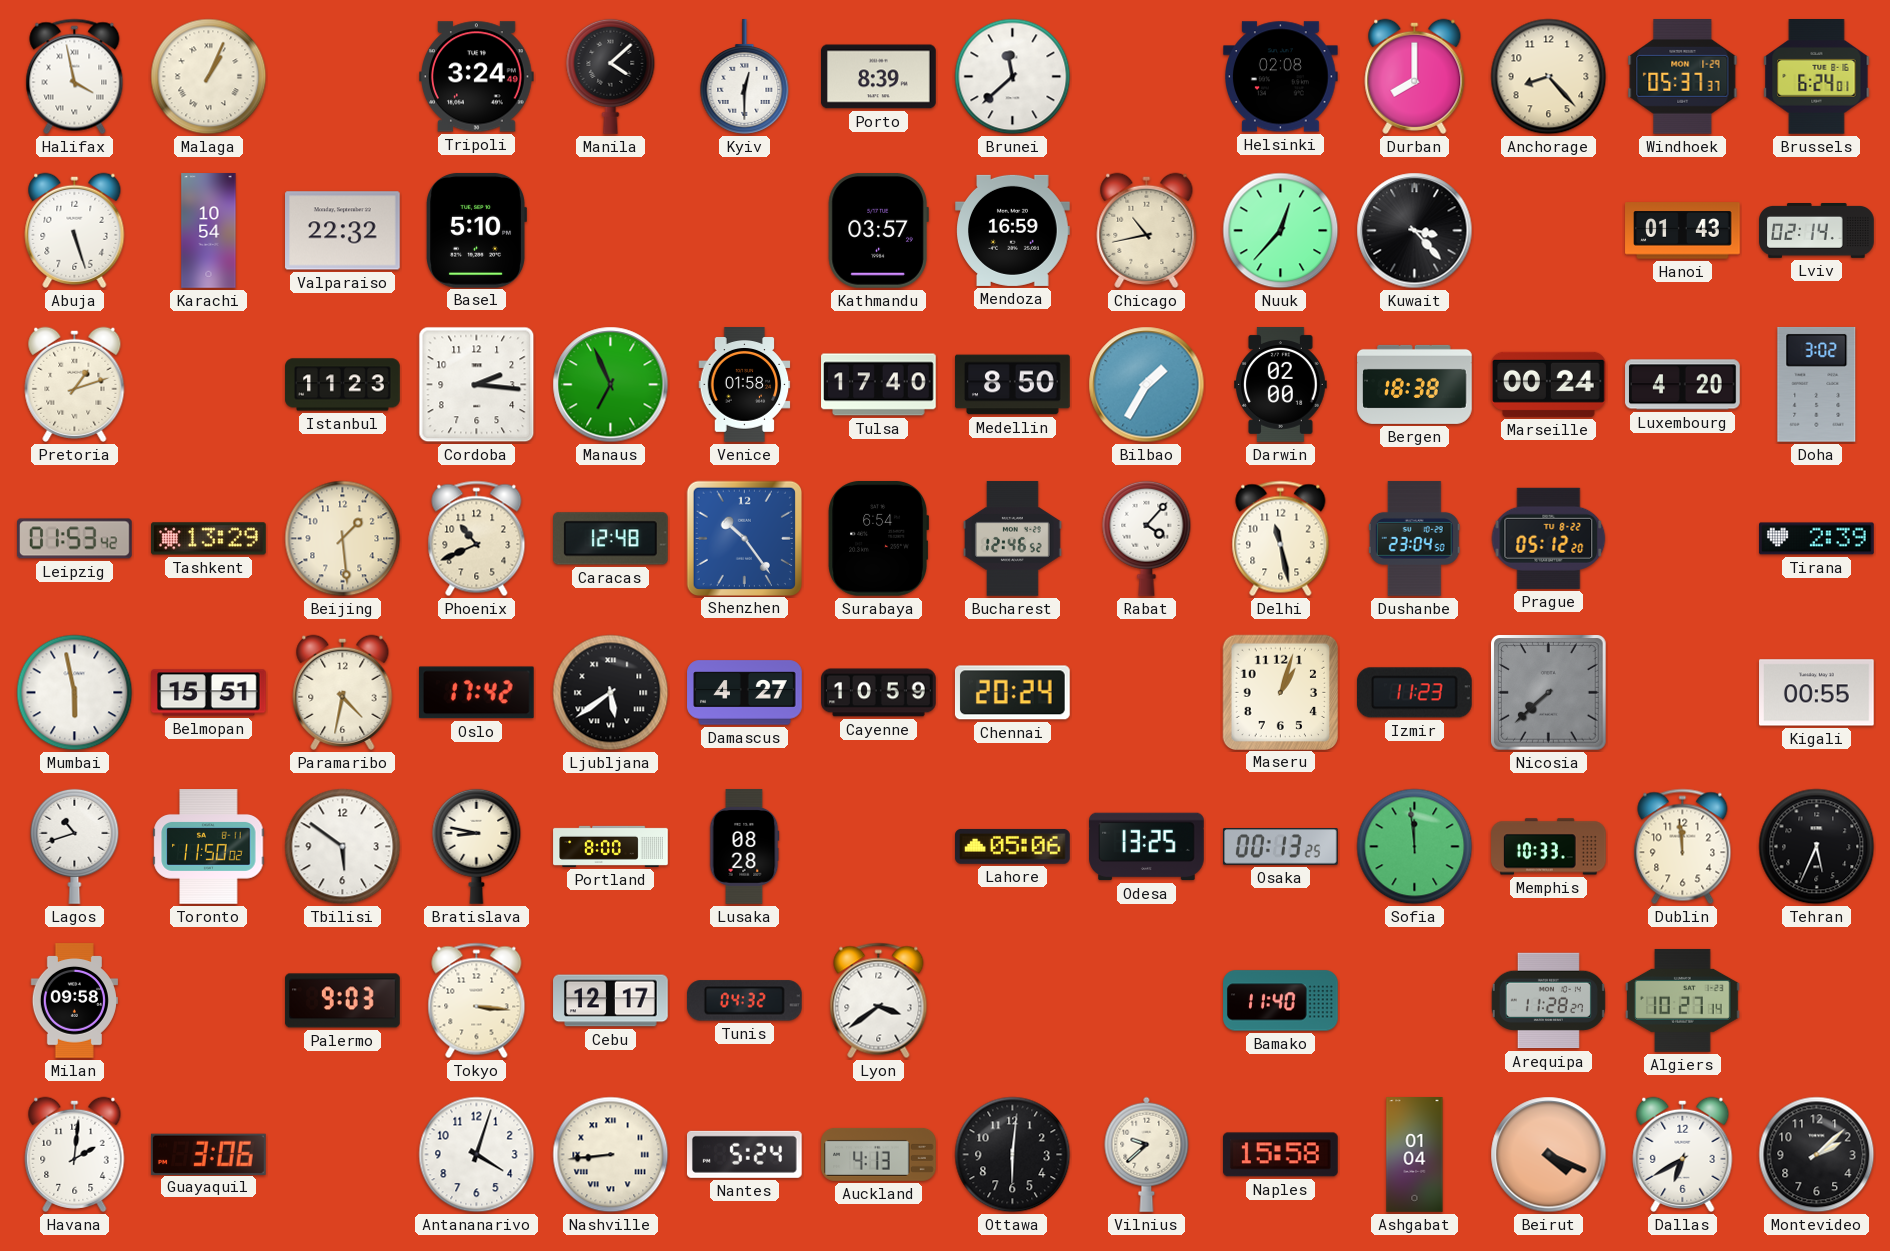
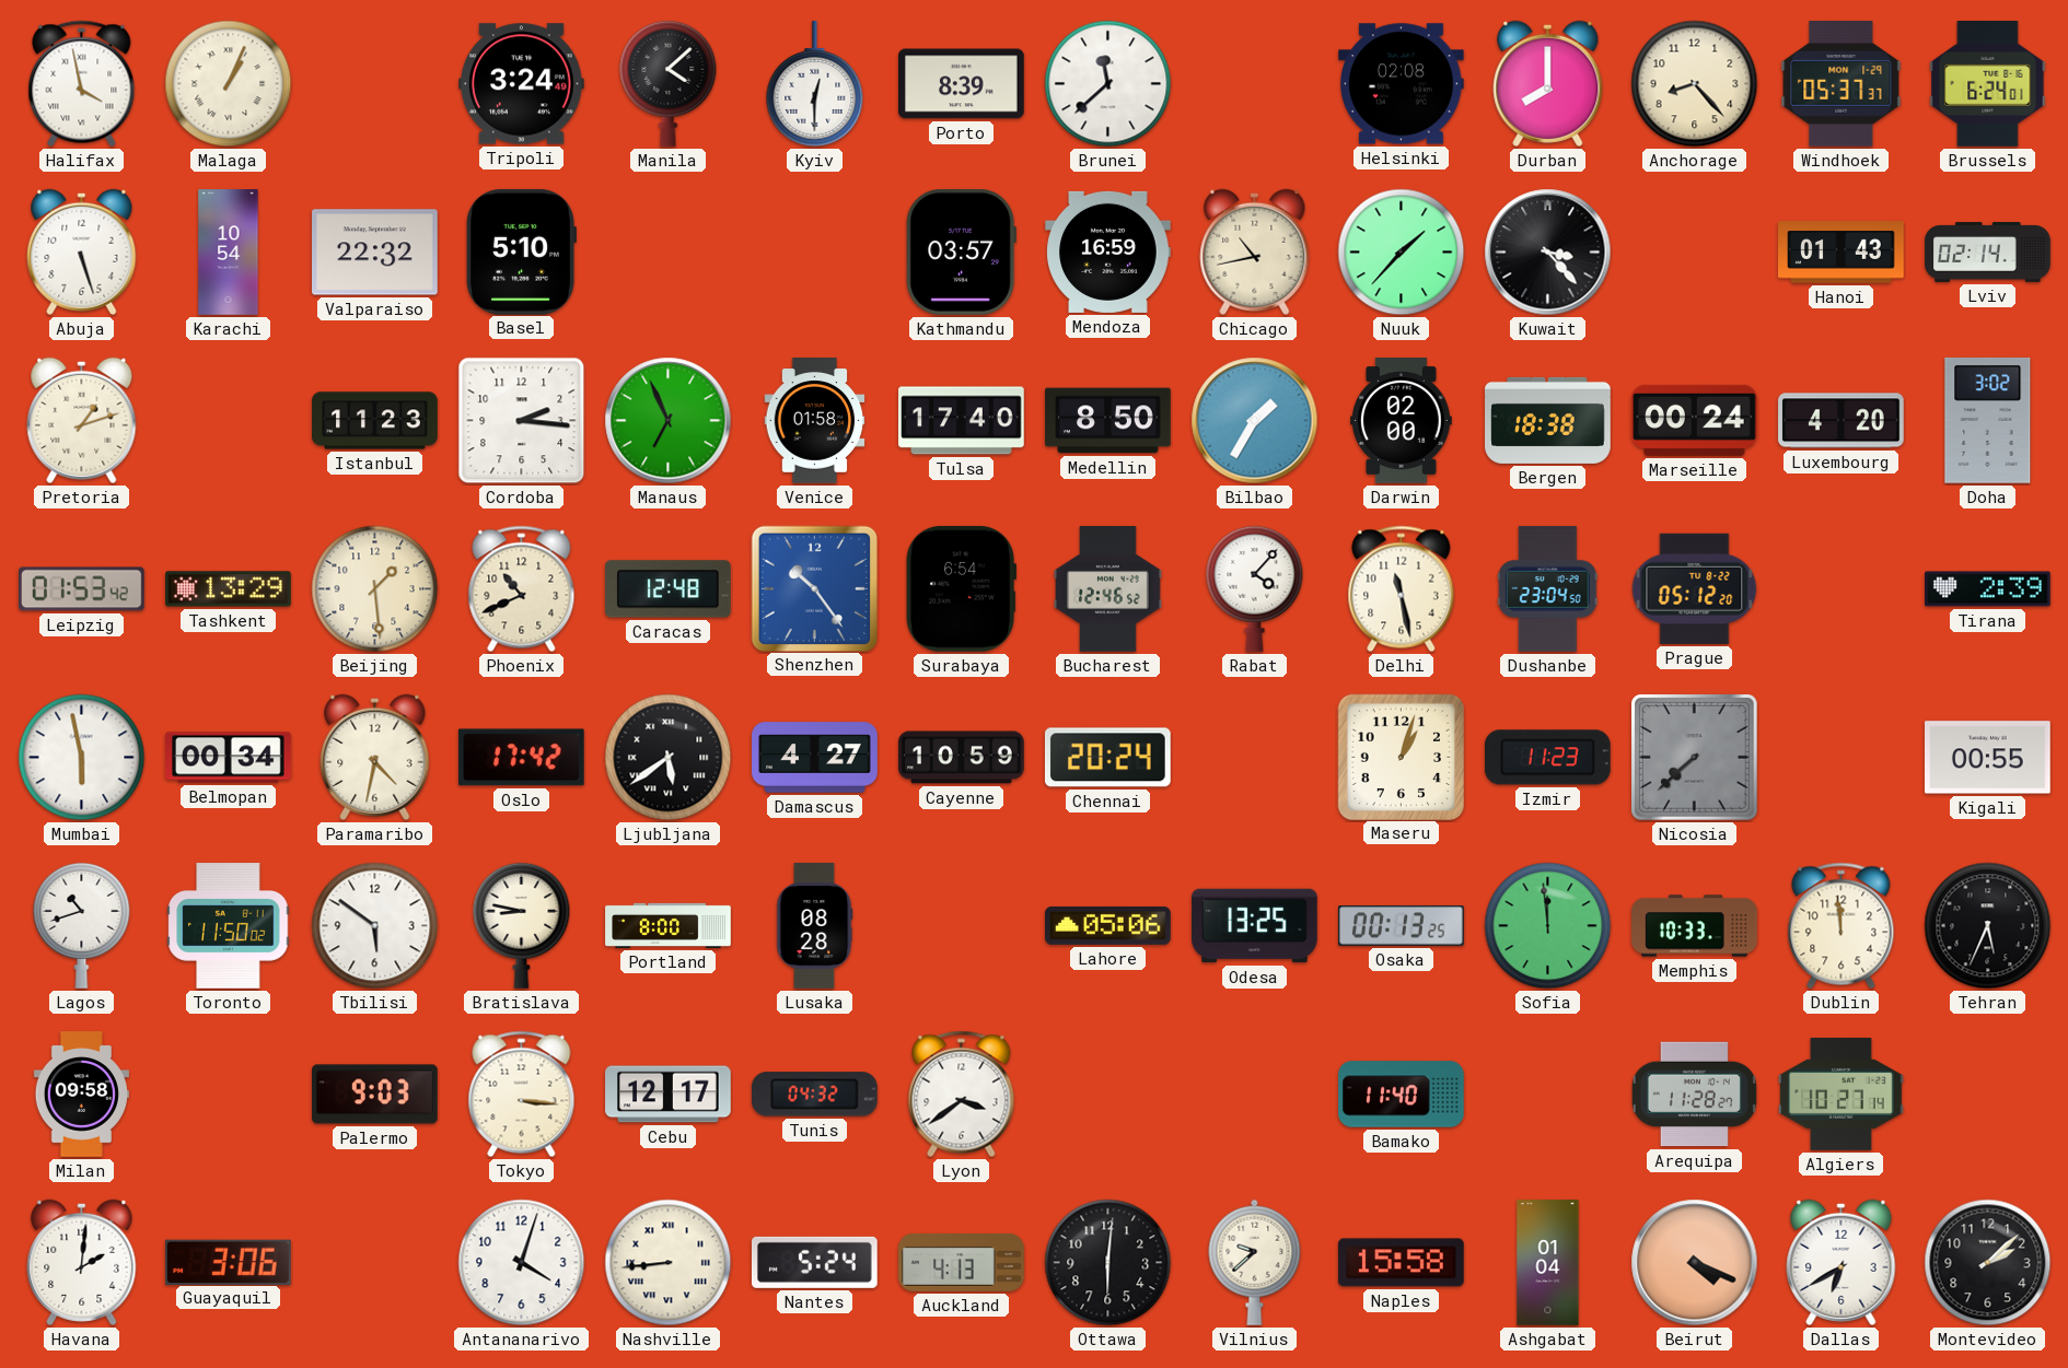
Nuuk: 12:37 -> 1:37
Belmopan: 15:51 -> 00:34
